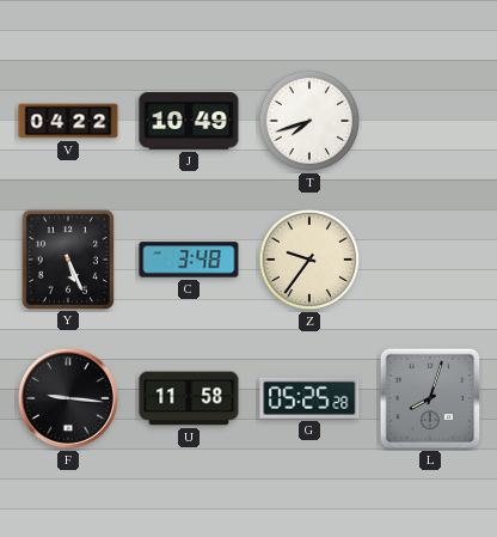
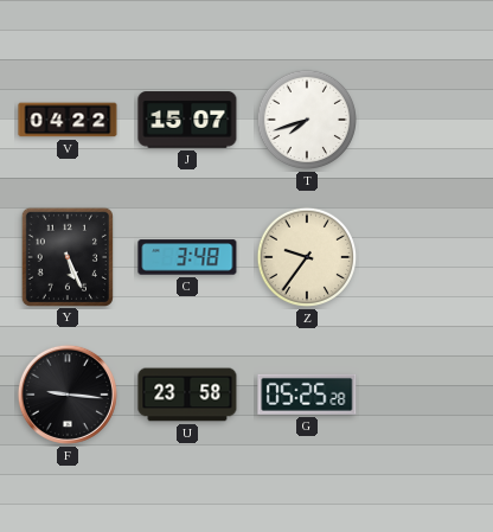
J: 10:49 -> 15:07
U: 11:58 -> 23:58
L: 8:03 -> none
